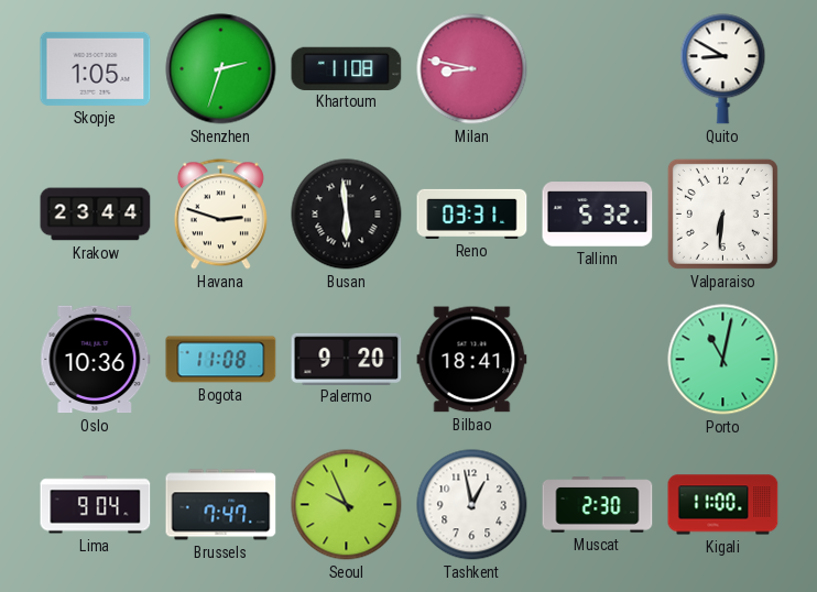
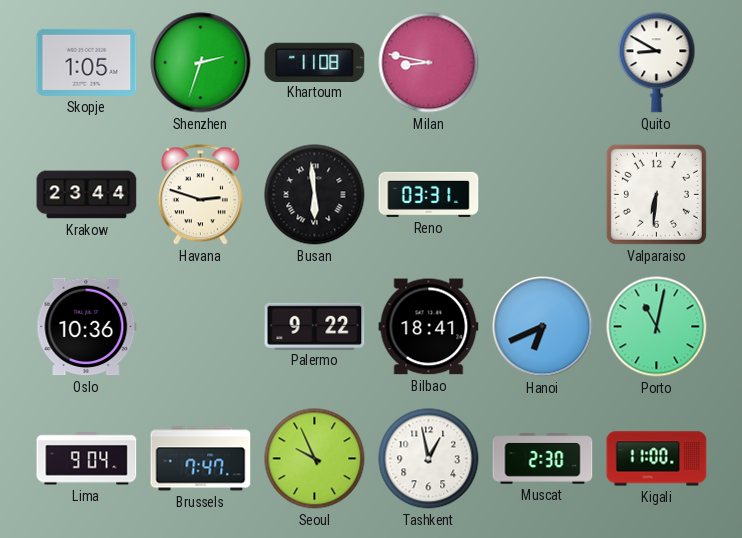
Tallinn: 5:32 -> none
Bogota: 11:08 -> none
Palermo: 9:20 -> 9:22
Hanoi: none -> 6:41
